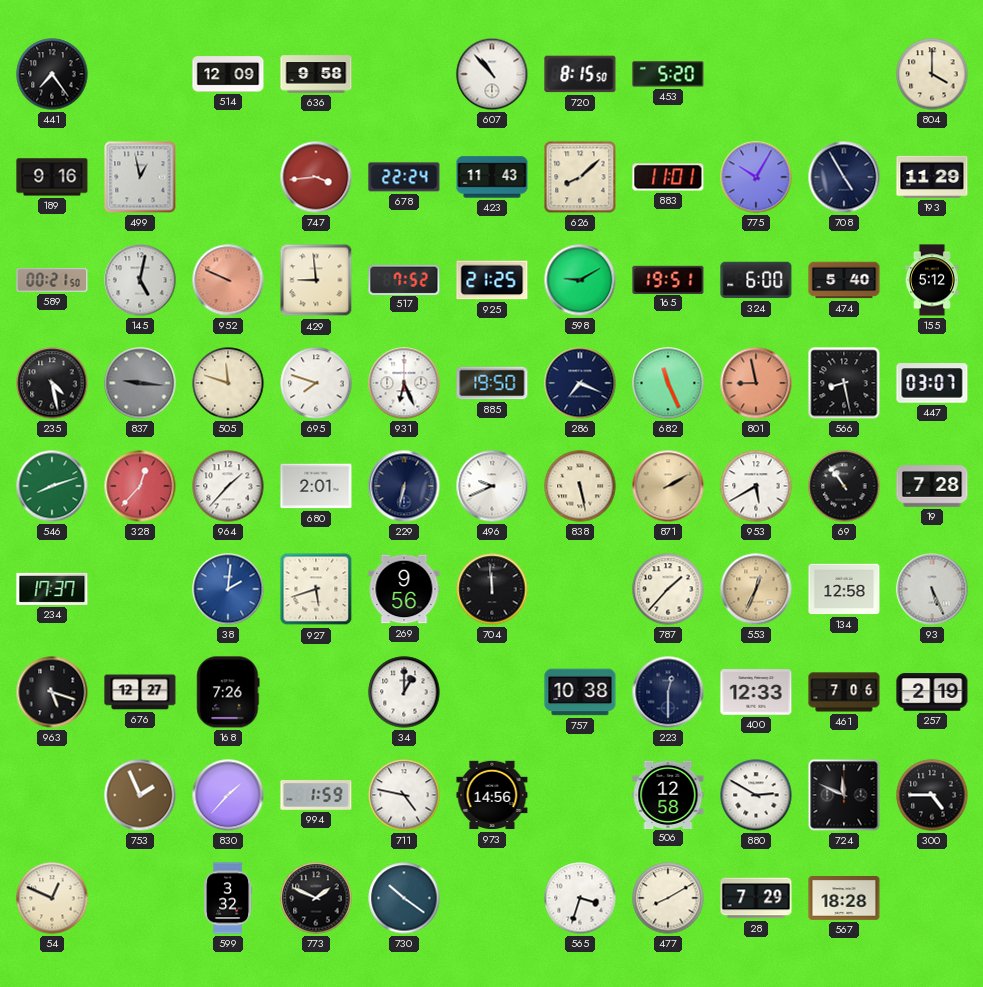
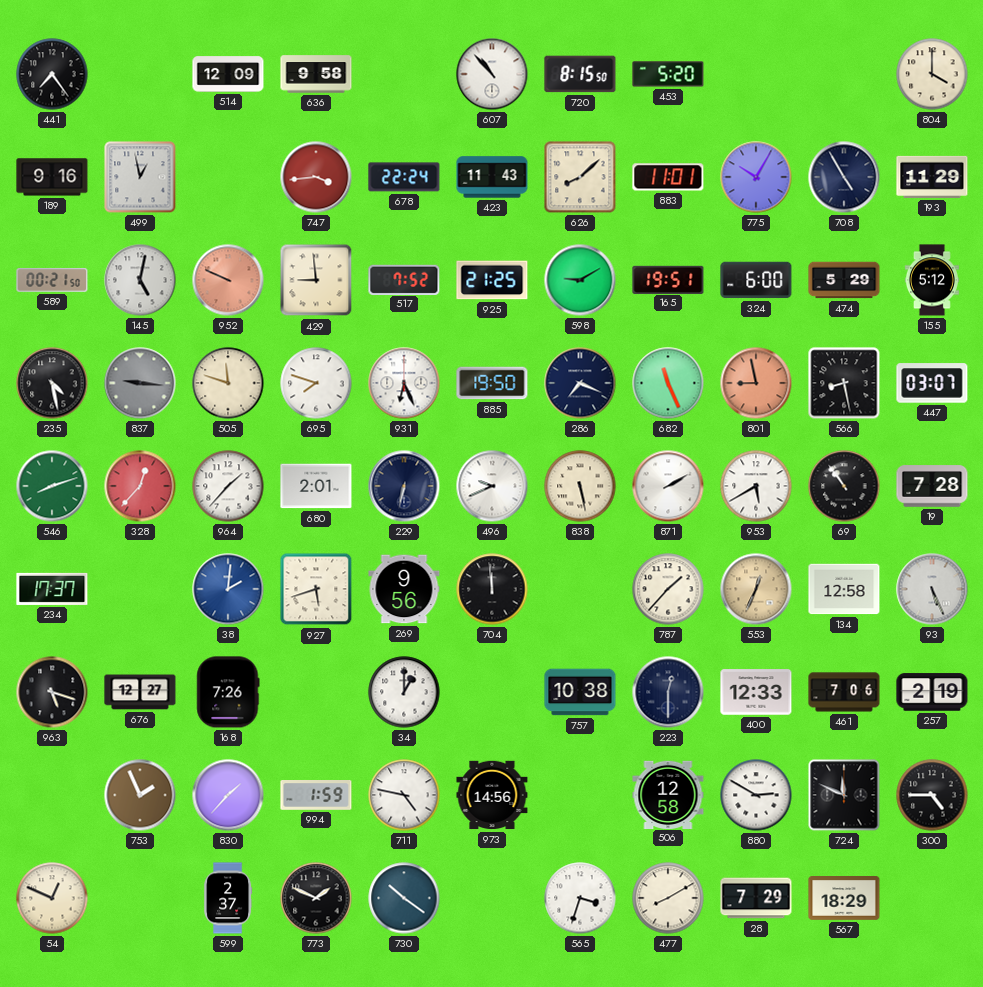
474: 5:40 -> 5:29
871 dial: champagne -> white
599: 3:32 -> 2:37
567: 18:28 -> 18:29
